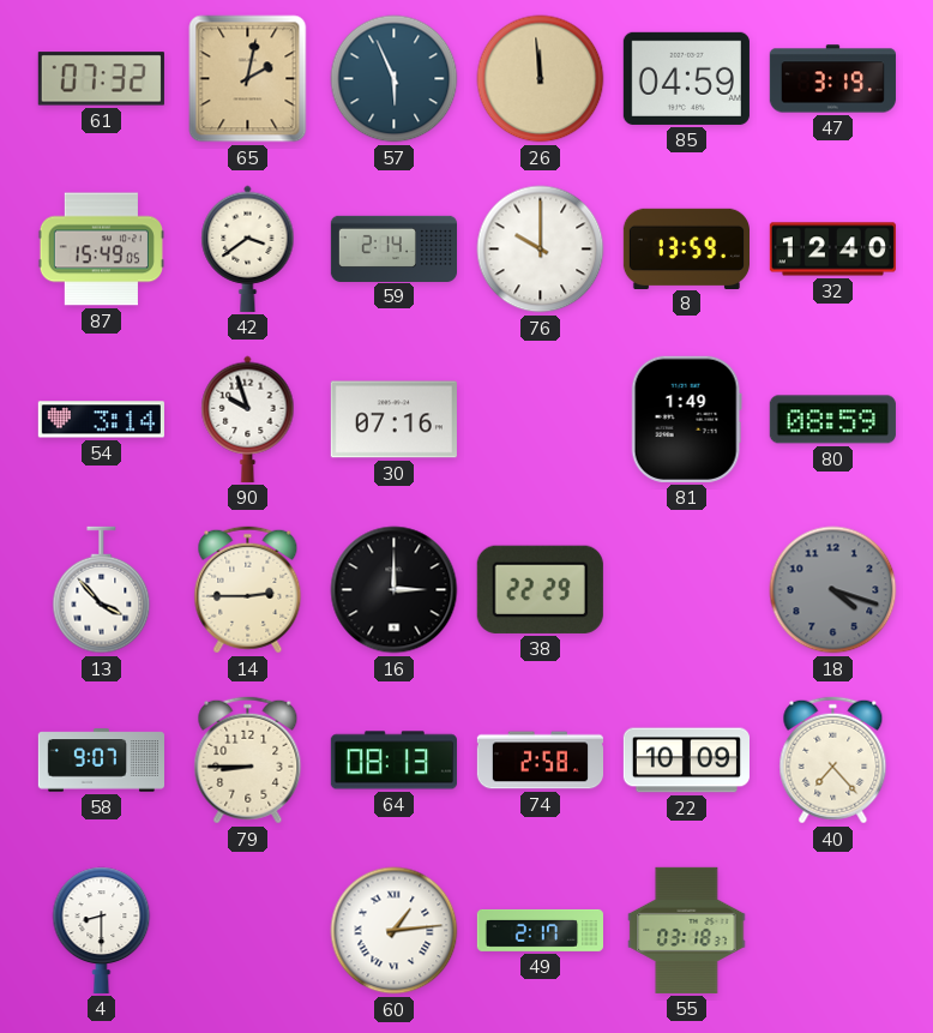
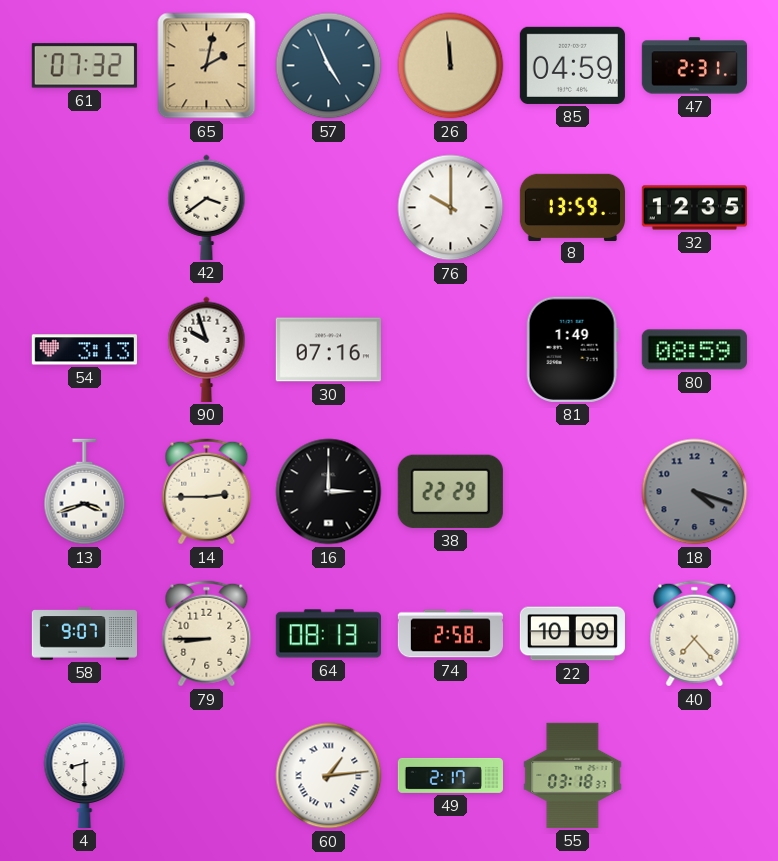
57: 5:56 -> 4:56
47: 3:19 -> 2:31
87: 15:49 -> none
59: 2:14 -> none
32: 12:40 -> 12:35
54: 3:14 -> 3:13
13: 3:53 -> 3:42
